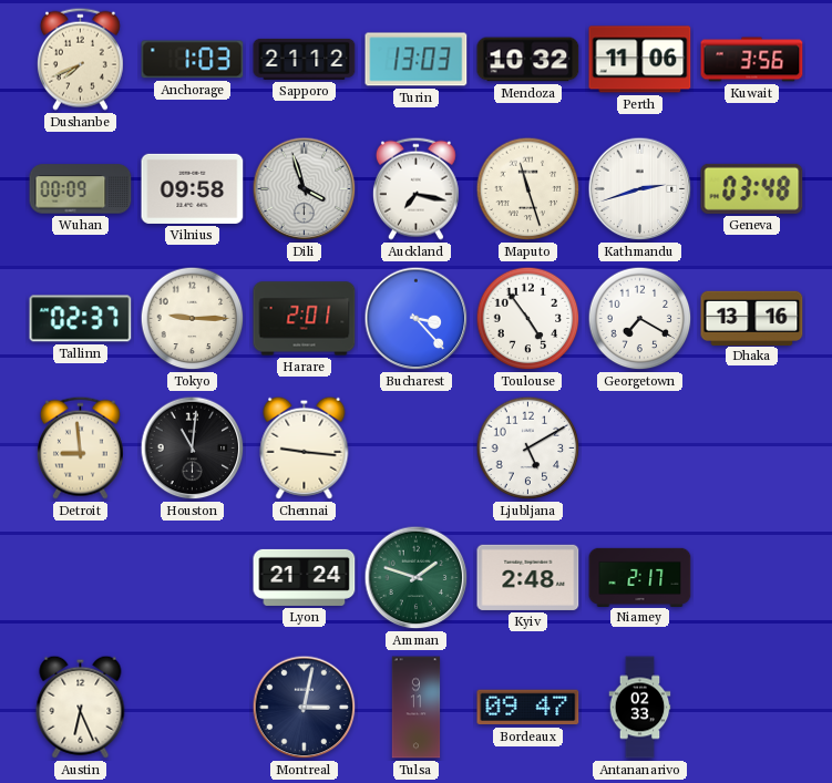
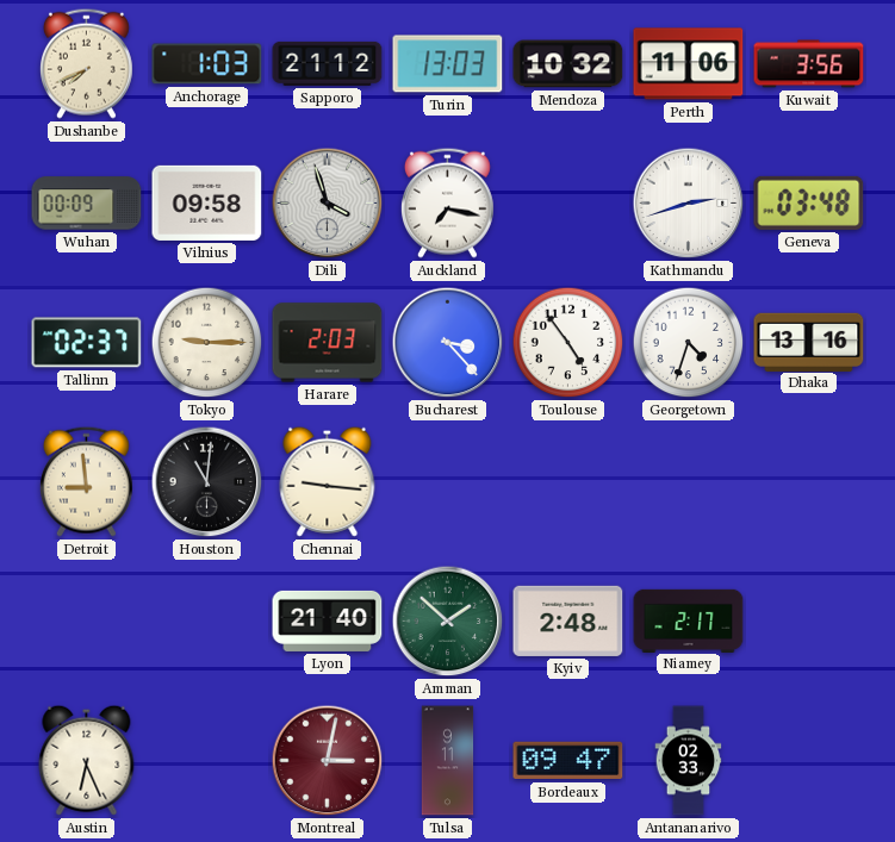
Maputo: 11:27 -> none
Harare: 2:01 -> 2:03
Georgetown: 7:20 -> 4:33
Ljubljana: 5:10 -> none
Lyon: 21:24 -> 21:40
Amman: 1:48 -> 1:52
Montreal dial: navy -> burgundy
